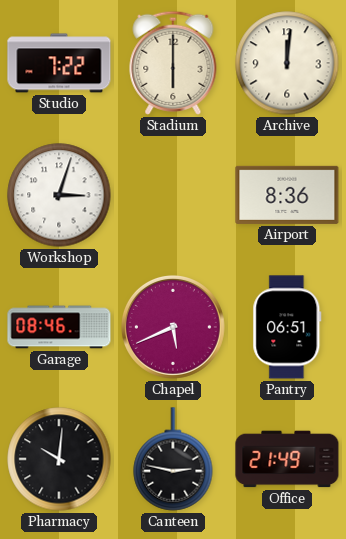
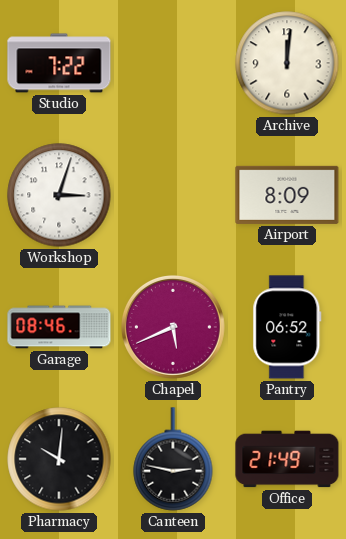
Stadium: 6:00 -> none
Airport: 8:36 -> 8:09
Pantry: 06:51 -> 06:52
